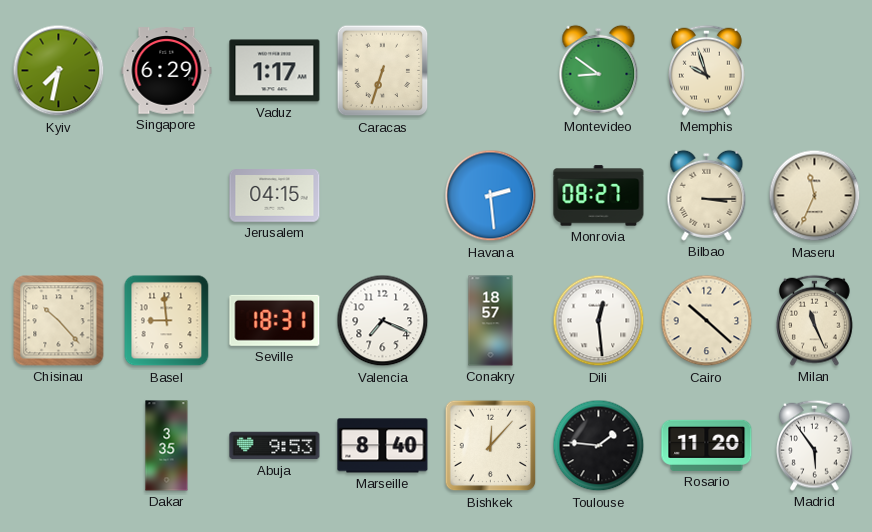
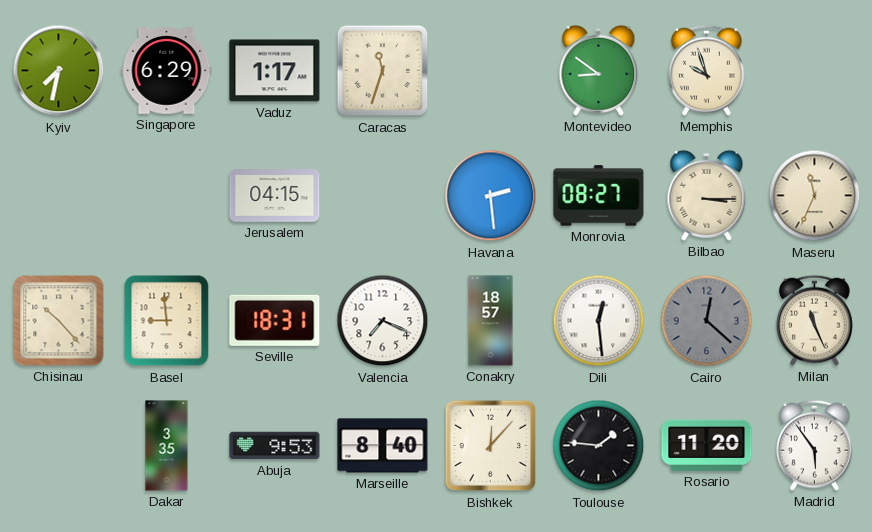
Caracas: 6:33 -> 11:33
Cairo: 10:22 -> 12:22
Cairo dial: cream -> grey
